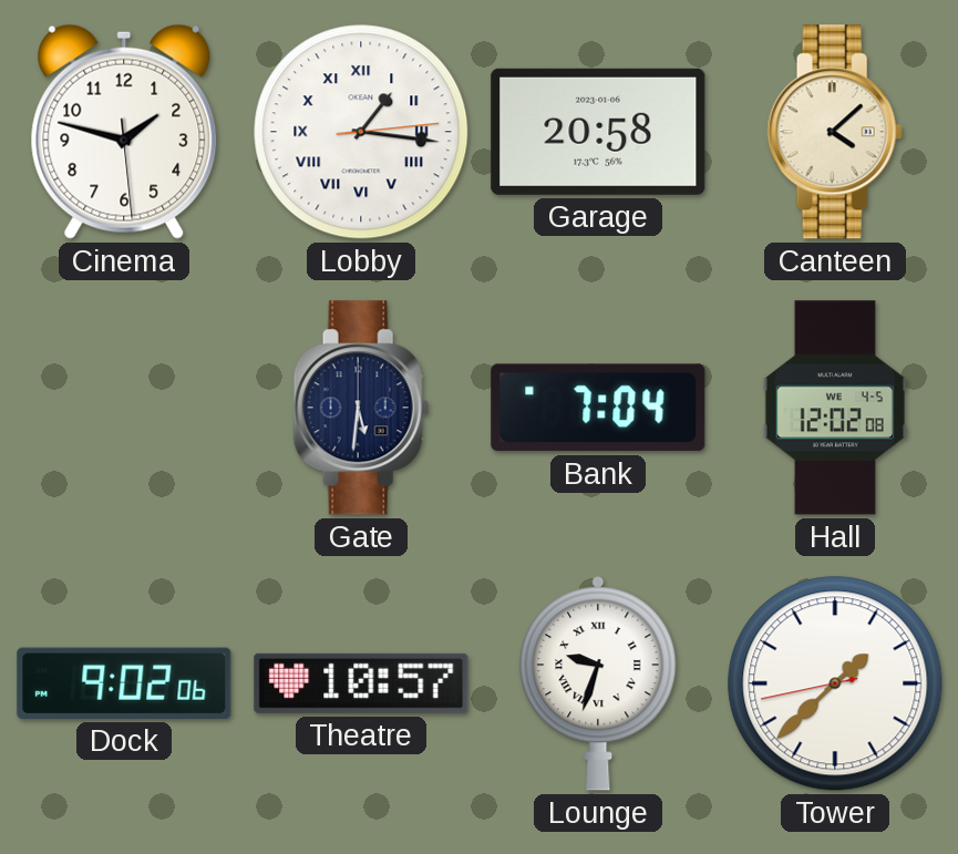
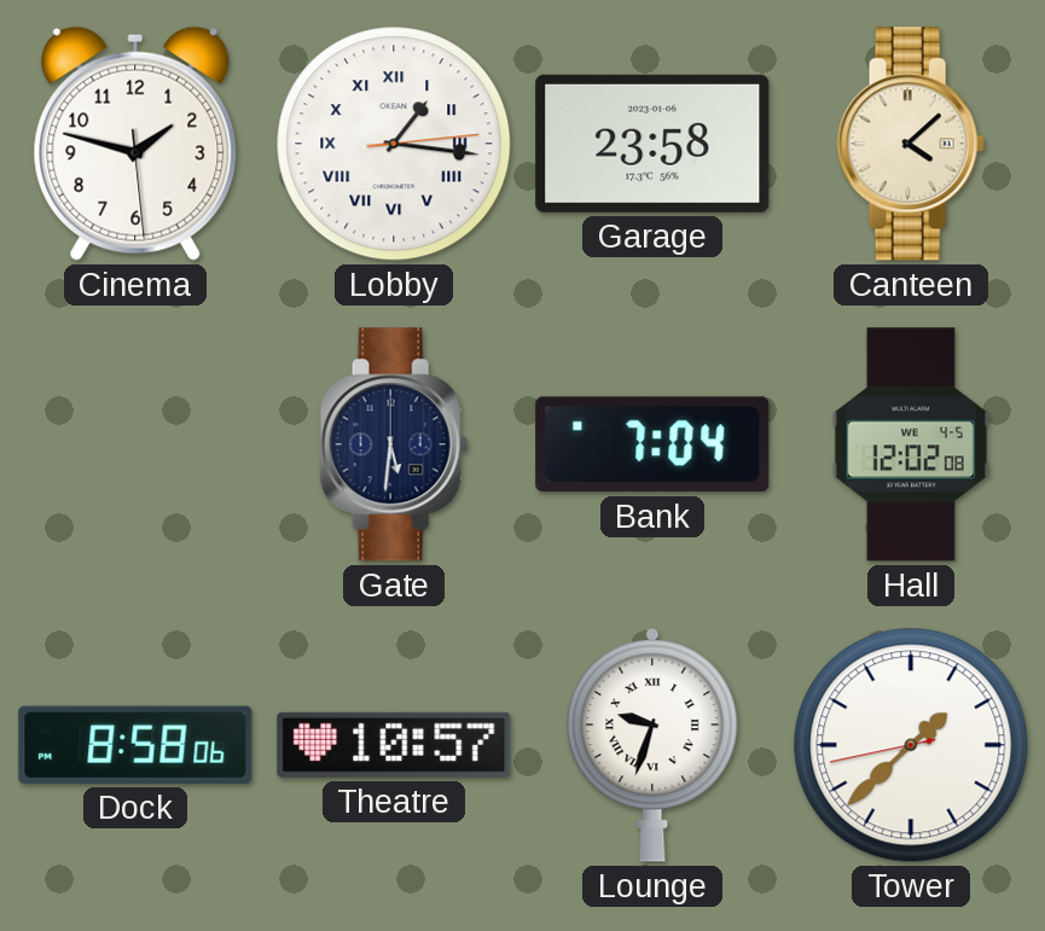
Garage: 20:58 -> 23:58
Dock: 9:02 -> 8:58
